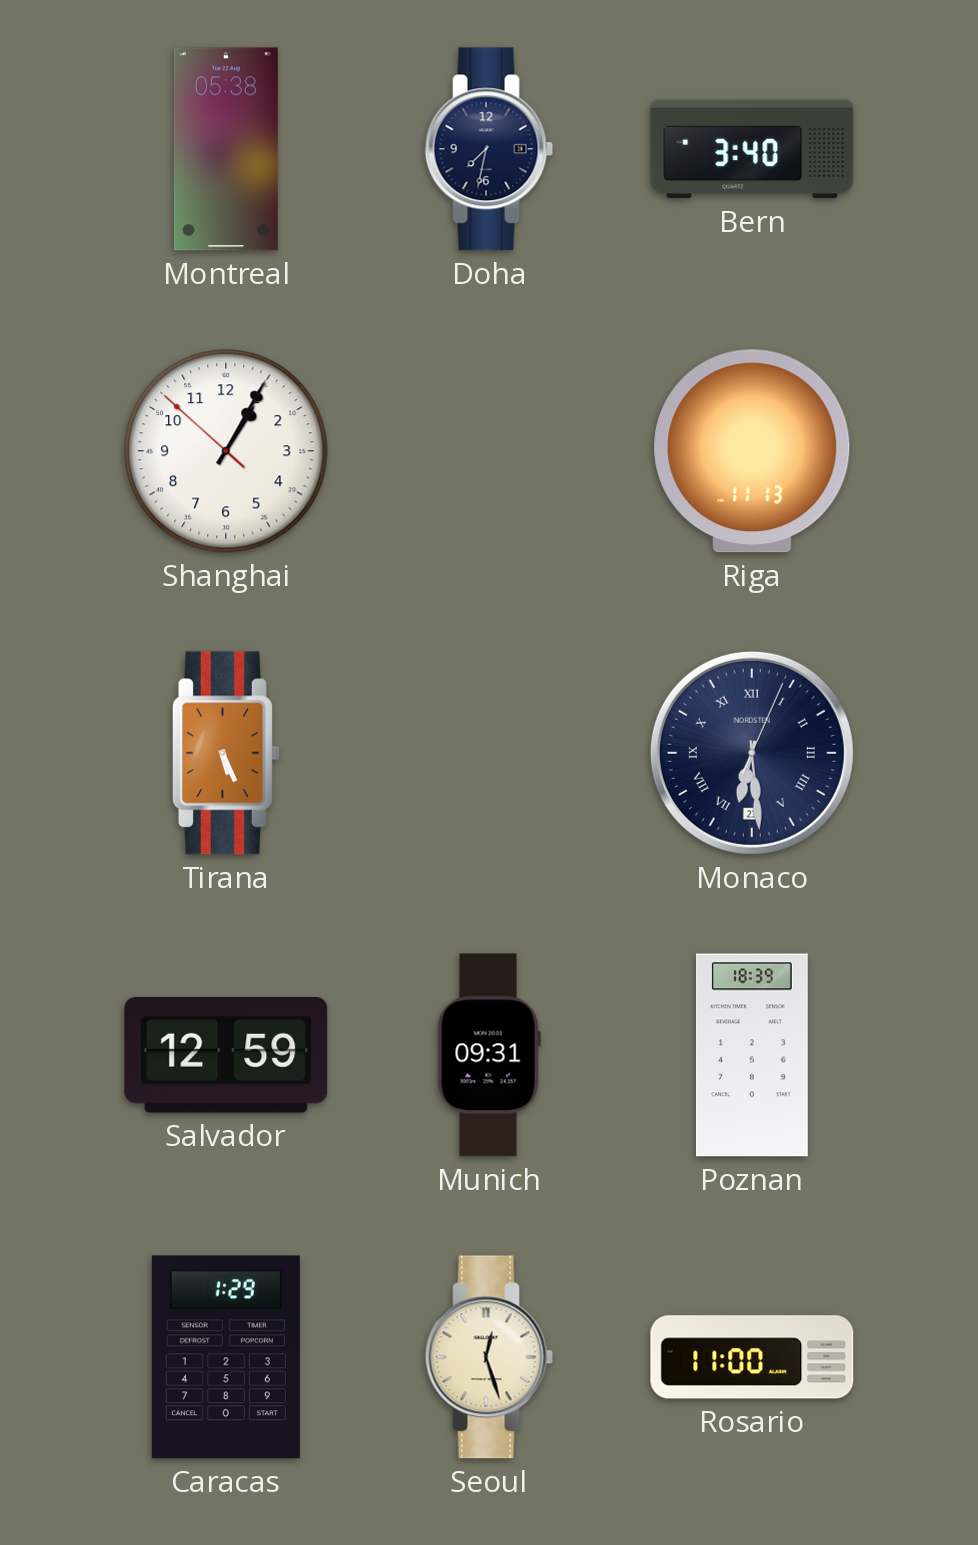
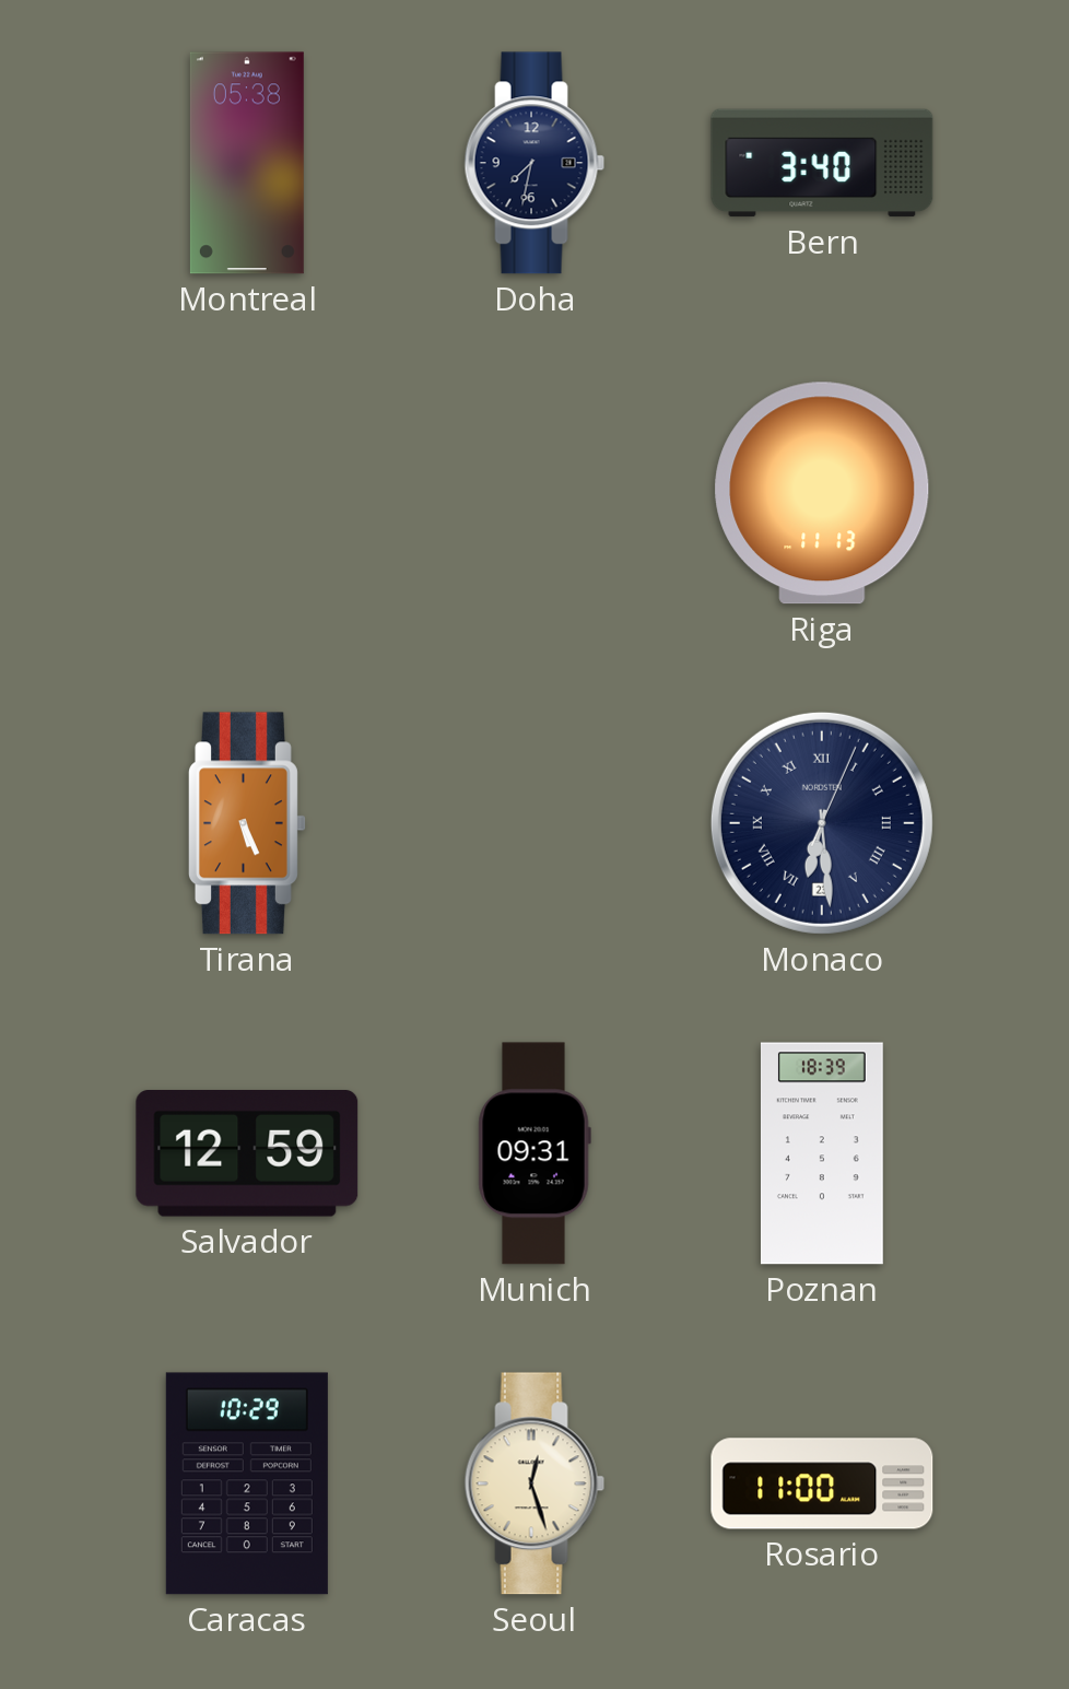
Shanghai: 1:04 -> none
Caracas: 1:29 -> 10:29
